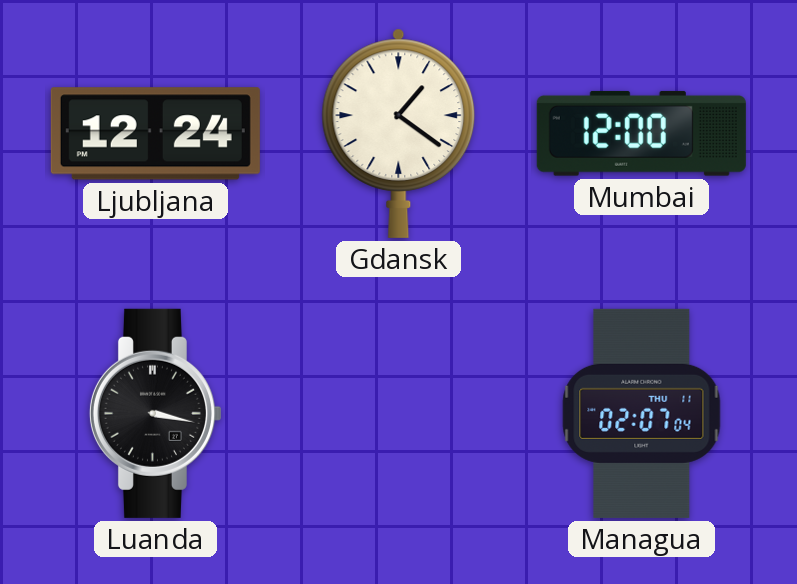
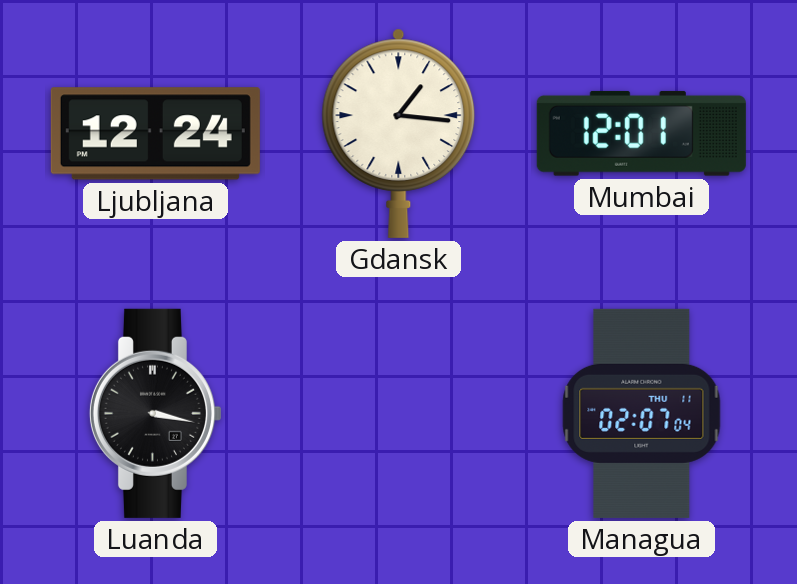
Gdansk: 1:21 -> 1:16
Mumbai: 12:00 -> 12:01
